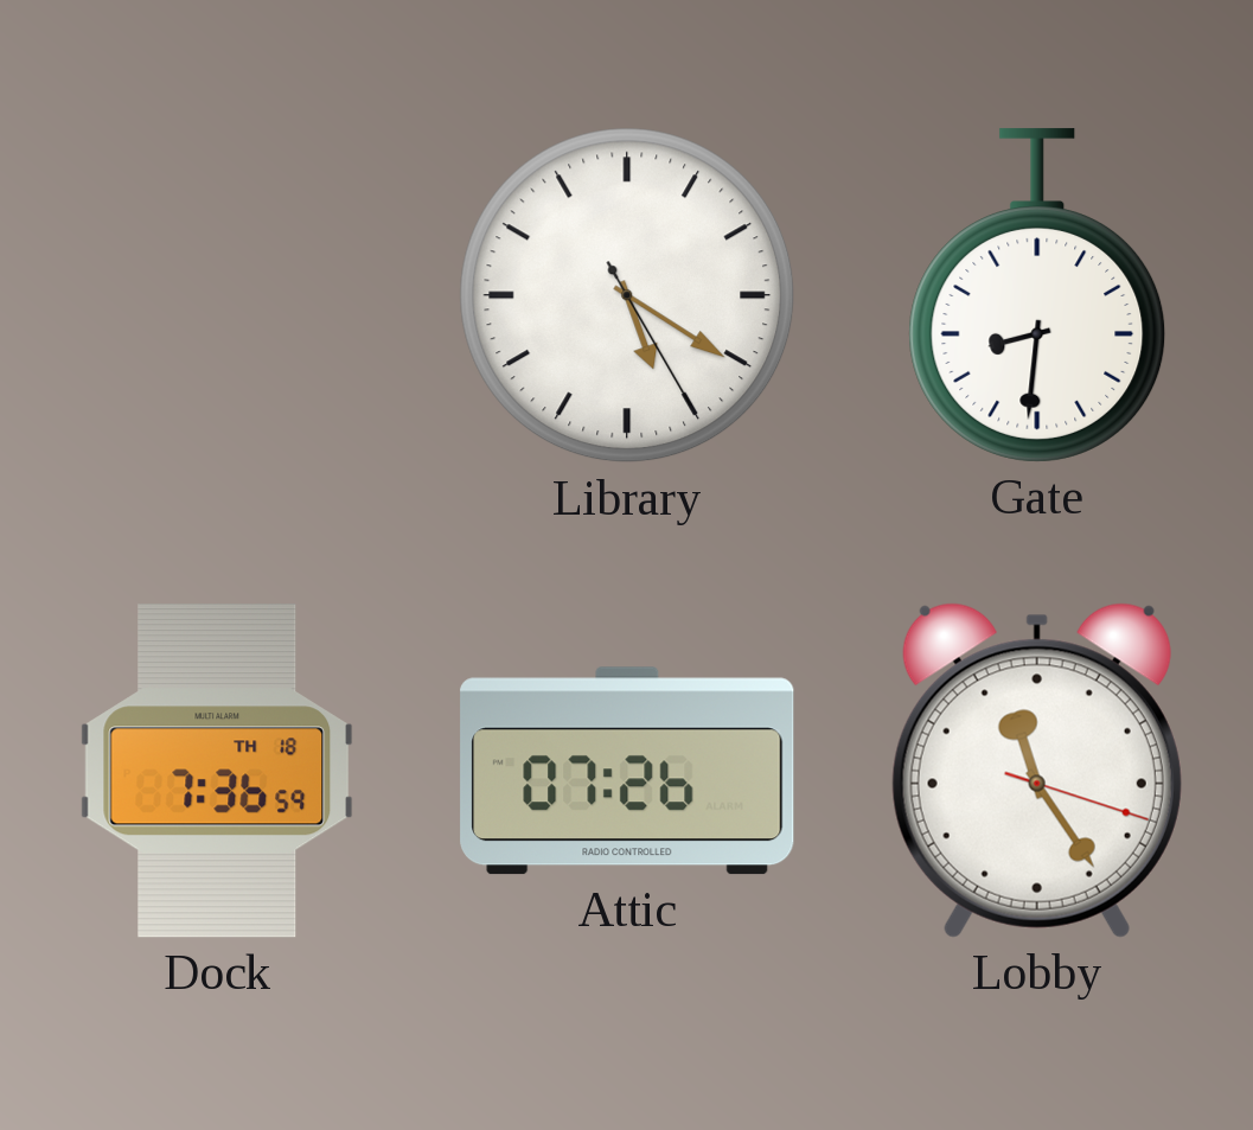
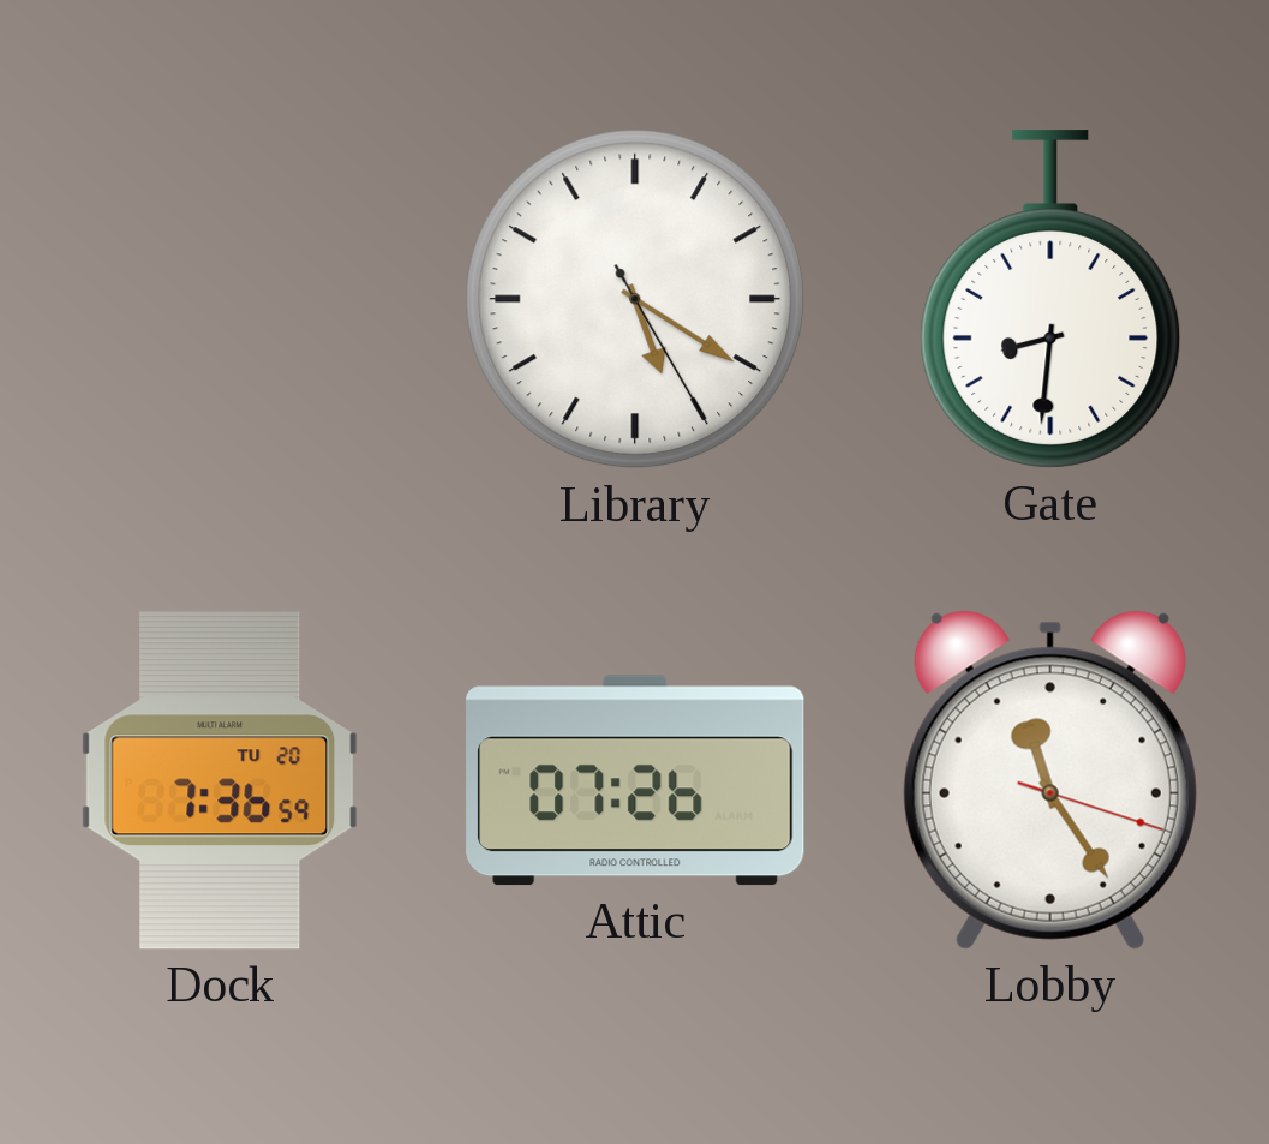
Dock date: TH 18 -> TU 20
